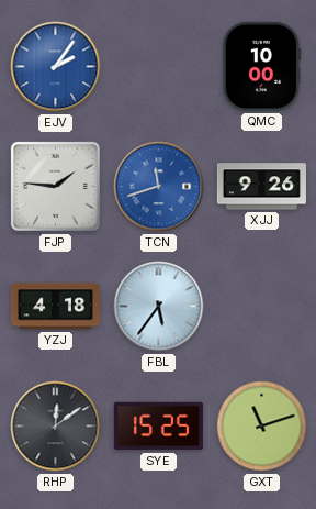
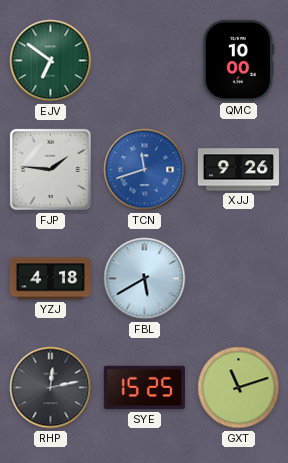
EJV: 2:06 -> 6:51
EJV dial: blue -> green
FBL: 5:36 -> 5:40
RHP: 12:09 -> 12:13
